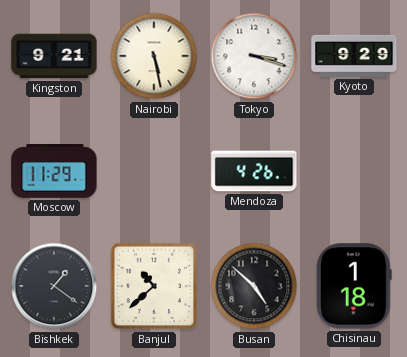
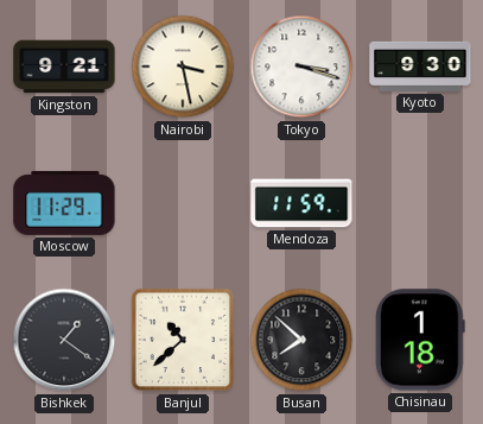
Nairobi: 5:28 -> 3:28
Kyoto: 9:29 -> 9:30
Mendoza: 4:26 -> 11:59
Busan: 4:52 -> 7:52
